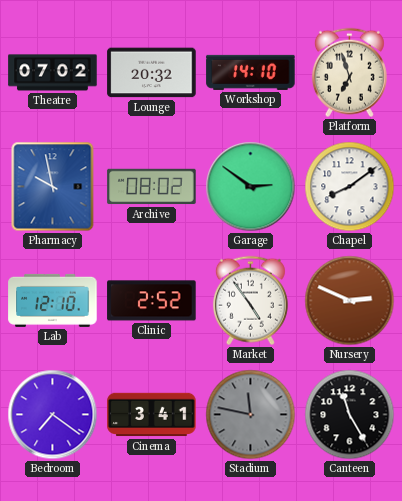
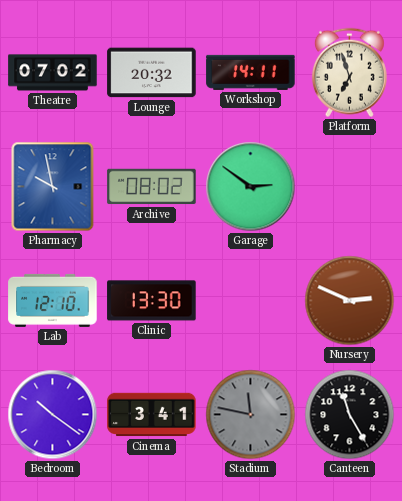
Workshop: 14:10 -> 14:11
Chapel: 8:09 -> none
Clinic: 2:52 -> 13:30
Market: 4:54 -> none
Bedroom: 7:21 -> 10:21
